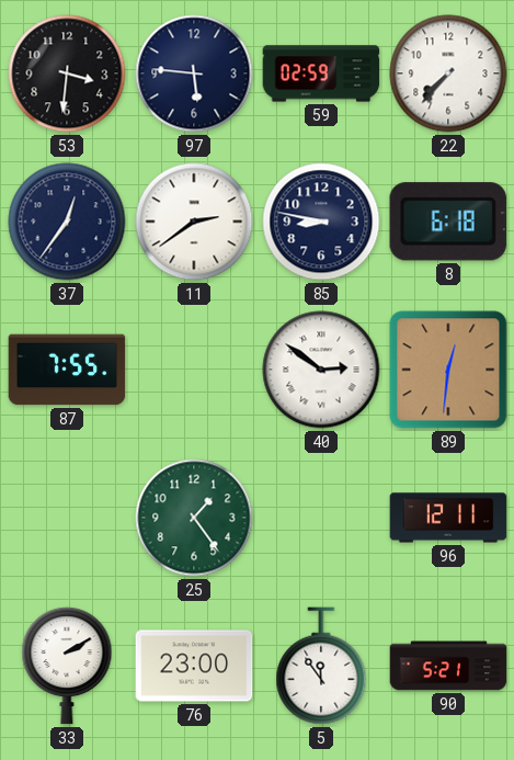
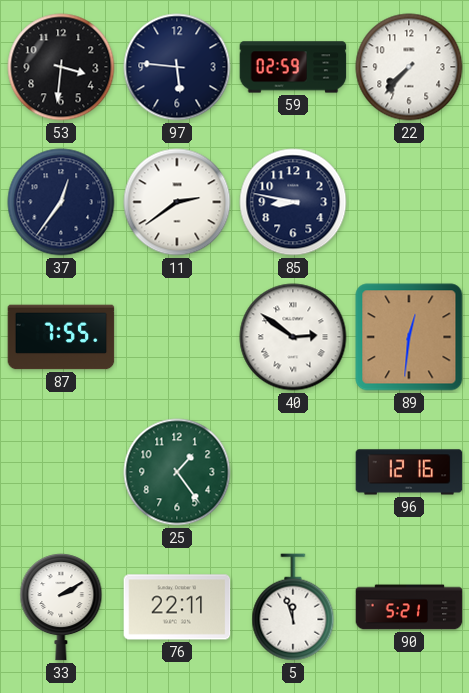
8: 6:18 -> none
96: 12:11 -> 12:16
76: 23:00 -> 22:11
5: 11:54 -> 11:57
